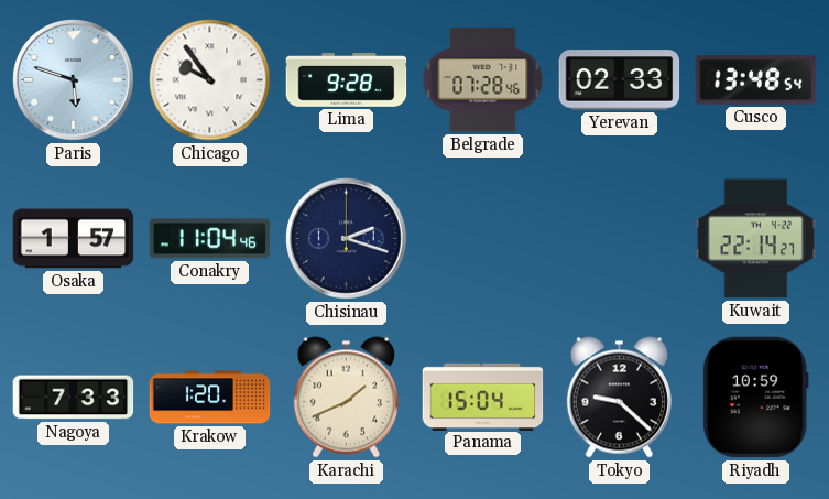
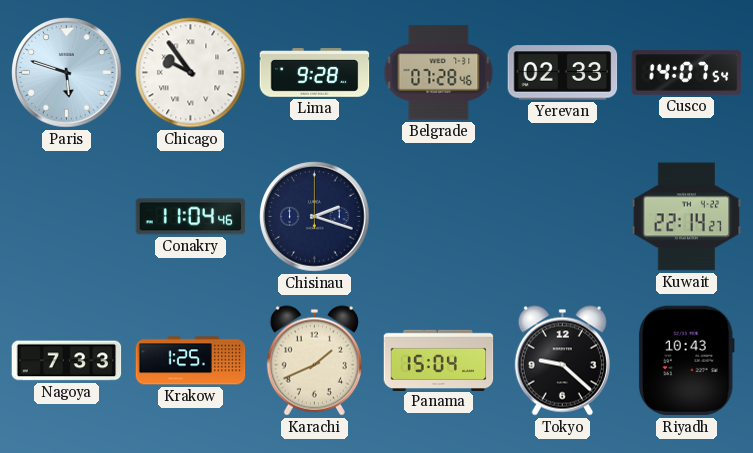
Cusco: 13:48 -> 14:07
Osaka: 1:57 -> none
Krakow: 1:20 -> 1:25
Riyadh: 10:59 -> 10:43
